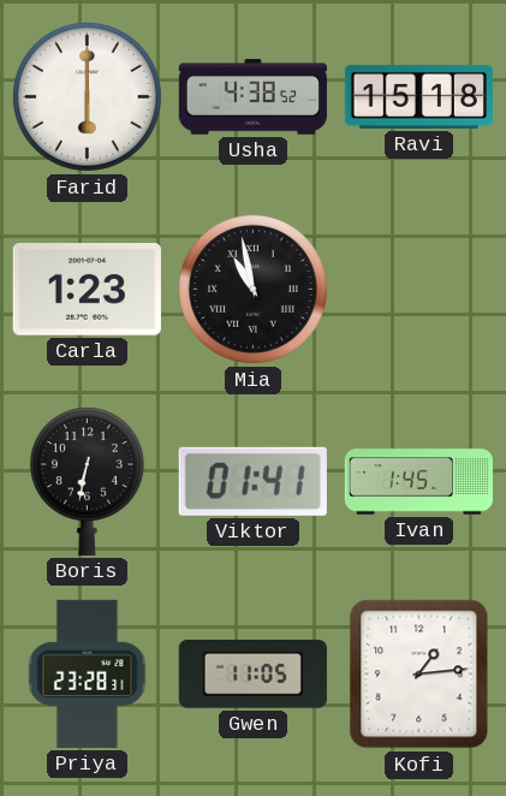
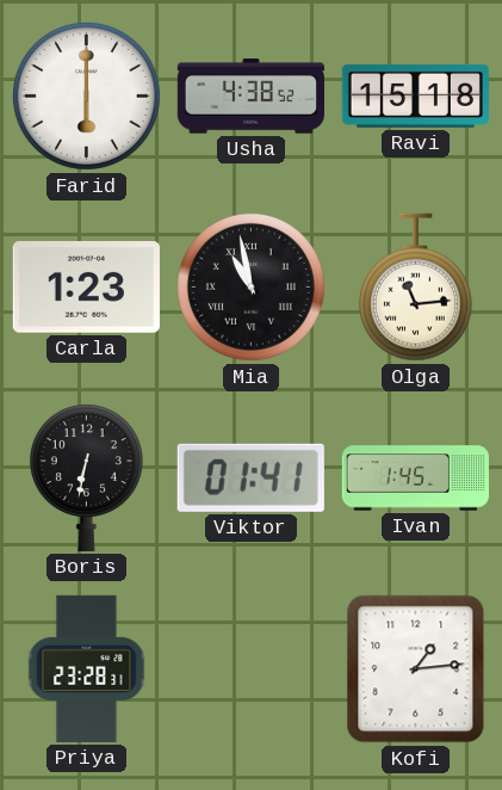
Olga: none -> 11:14
Gwen: 11:05 -> none
